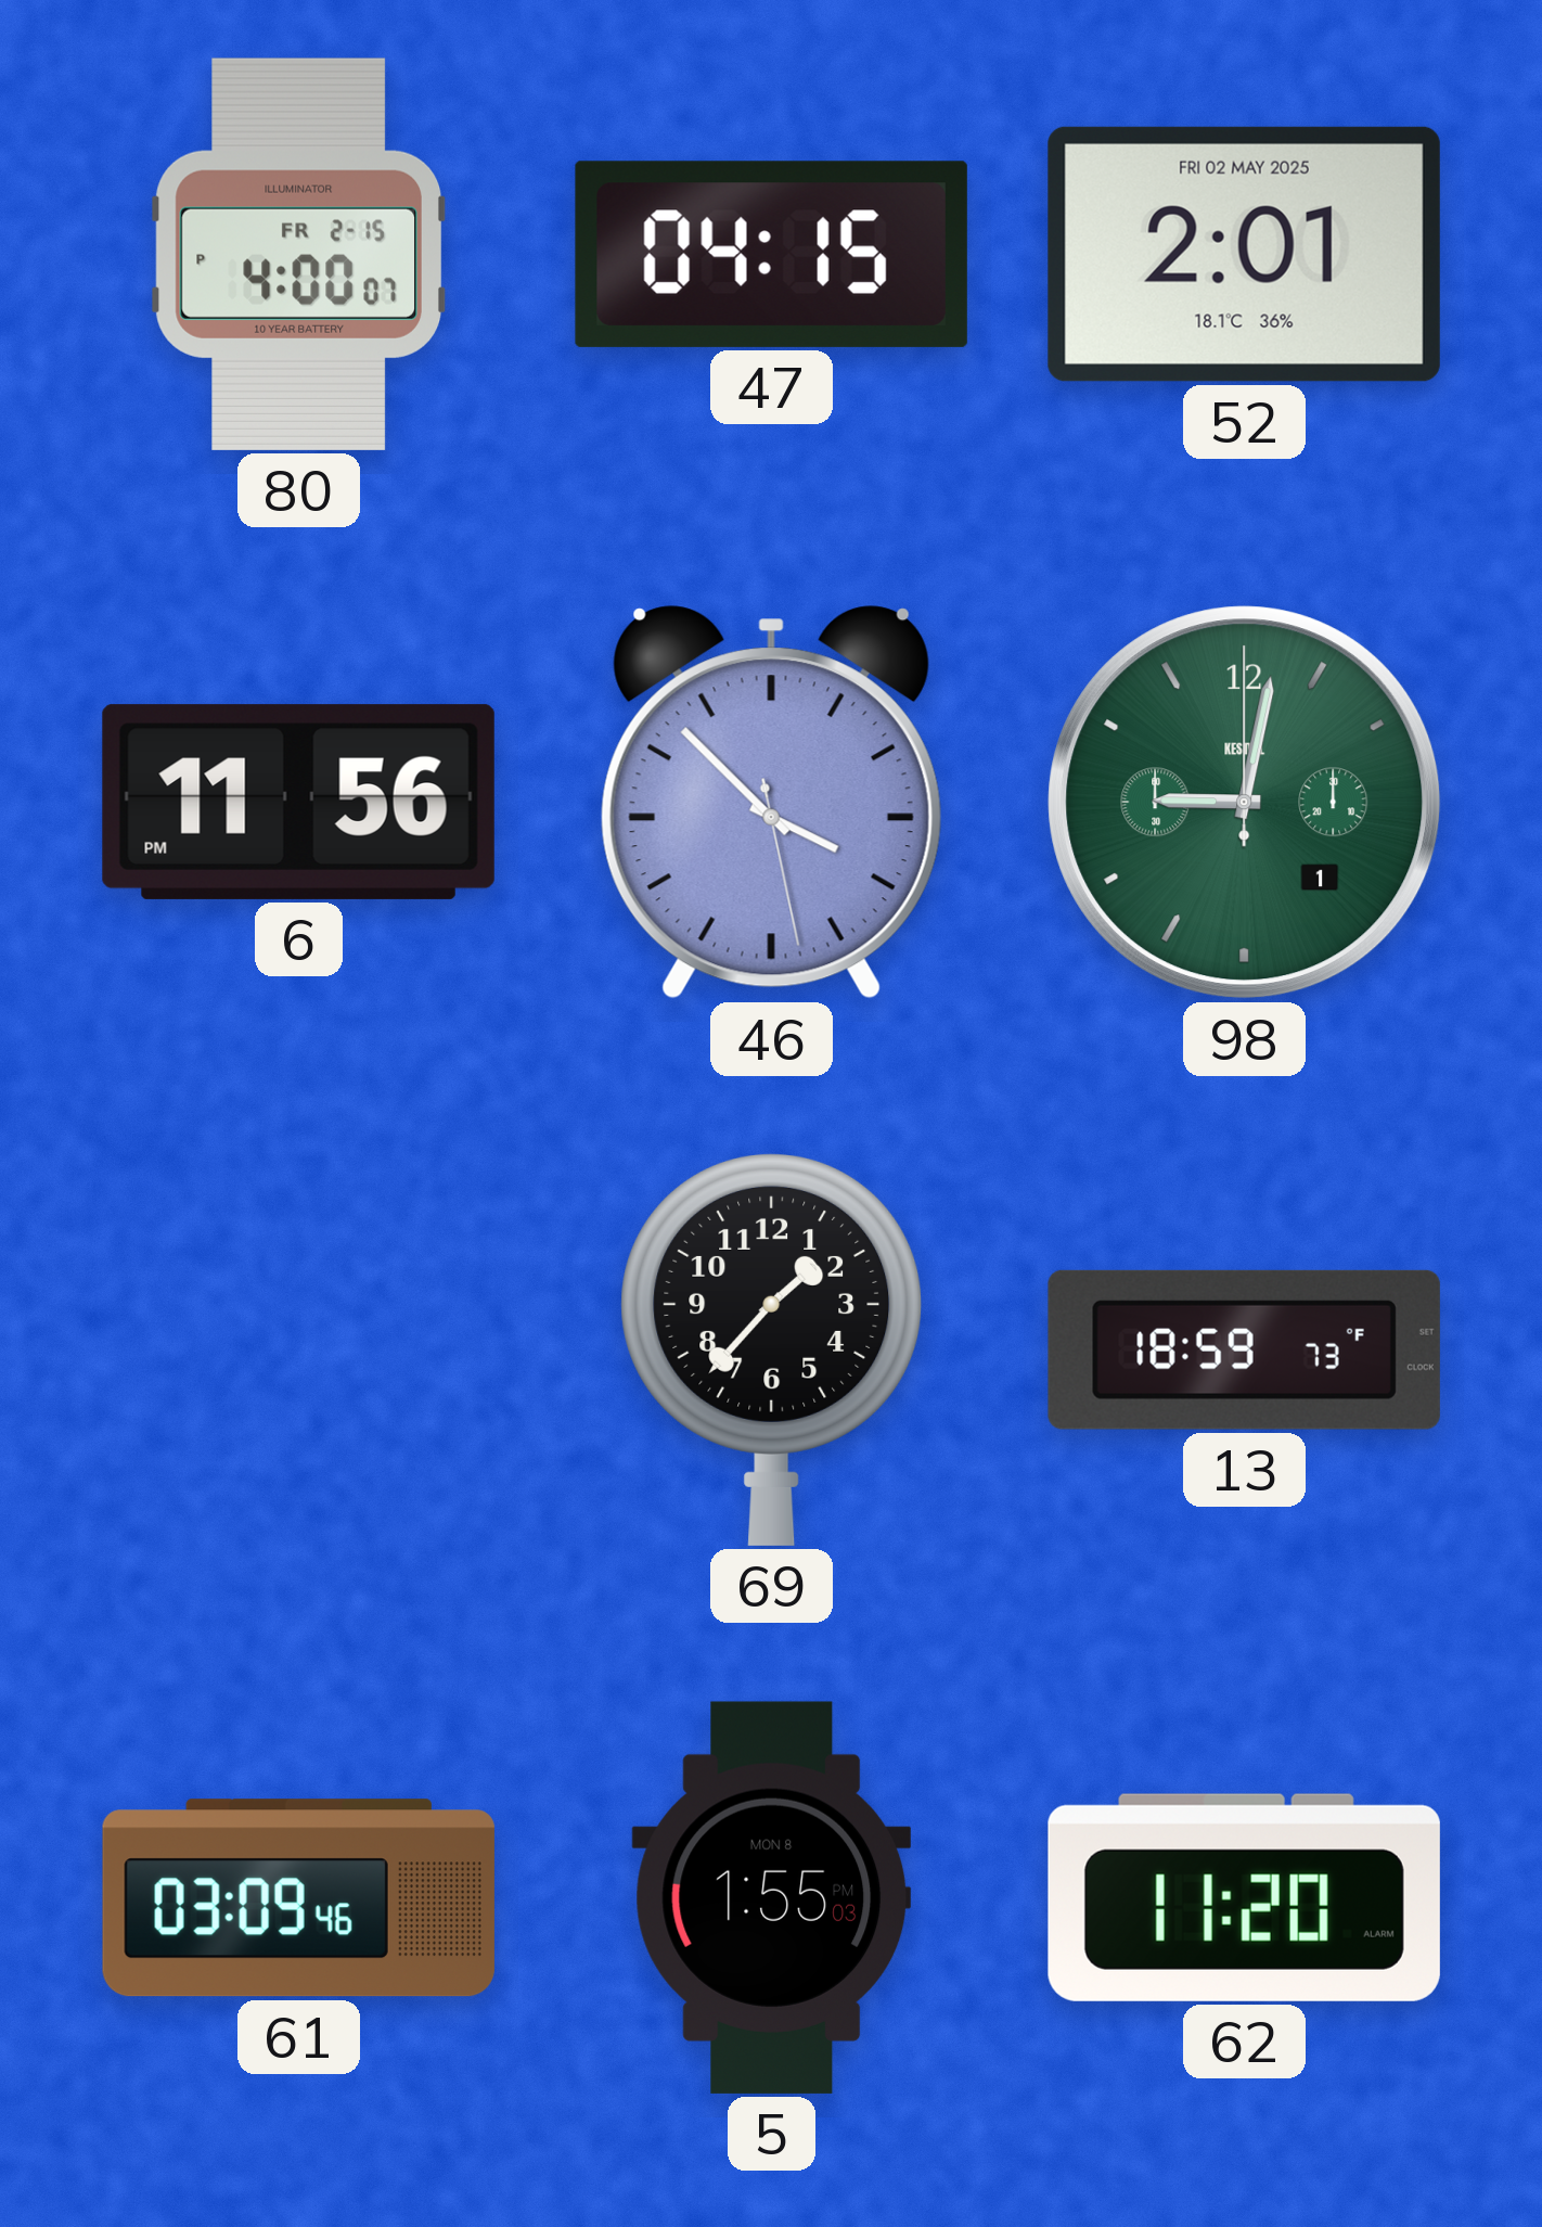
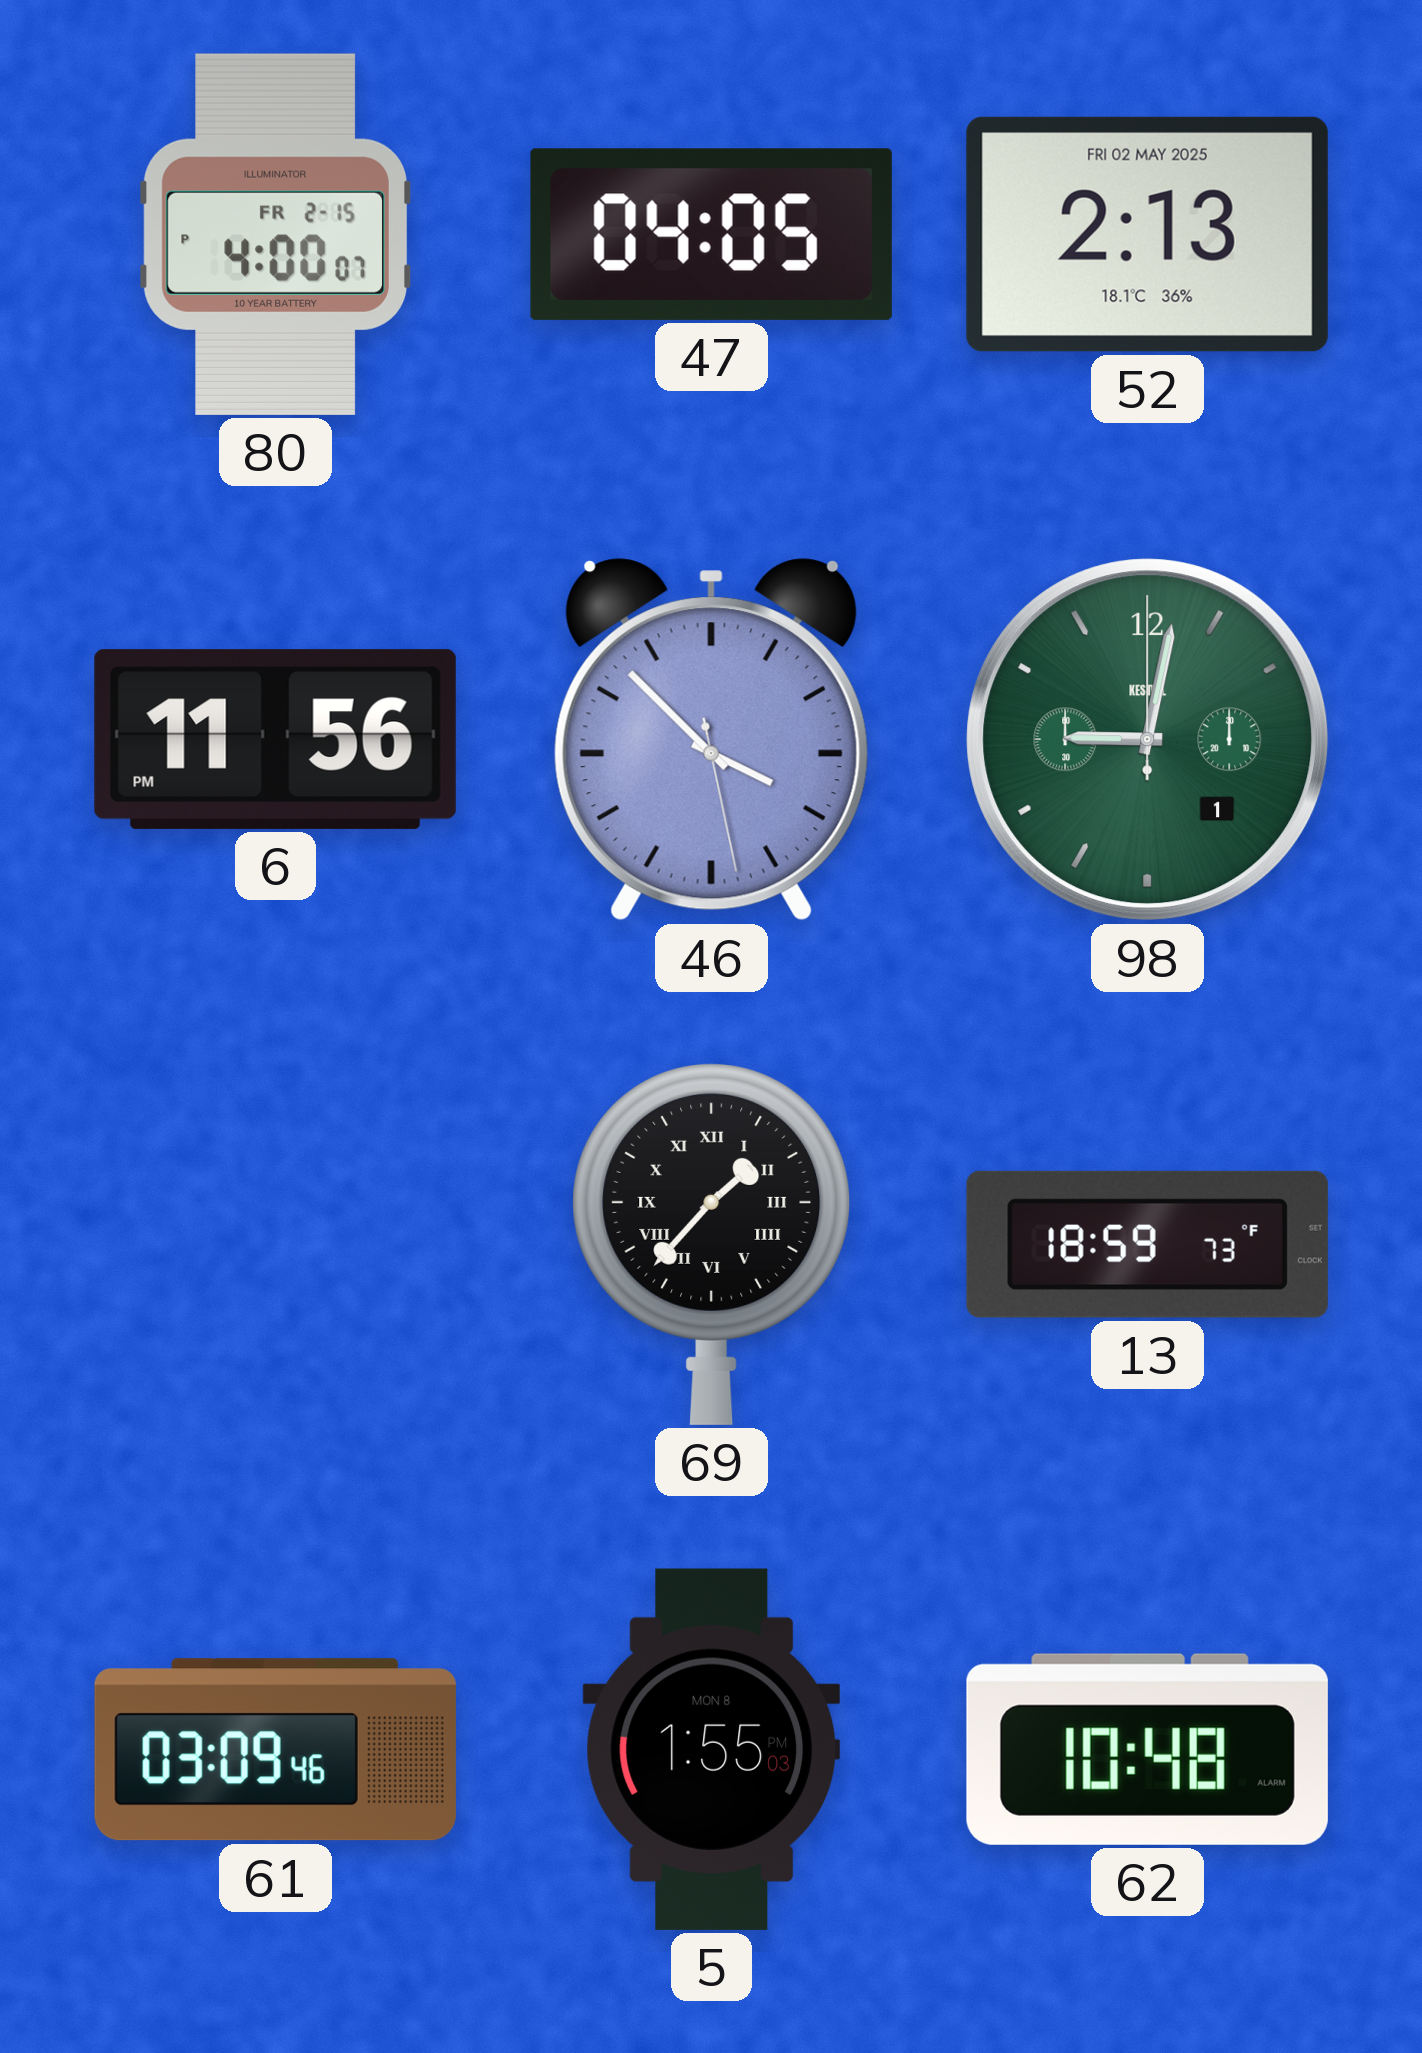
47: 04:15 -> 04:05
52: 2:01 -> 2:13
69 numerals: Arabic -> Roman
62: 11:20 -> 10:48
